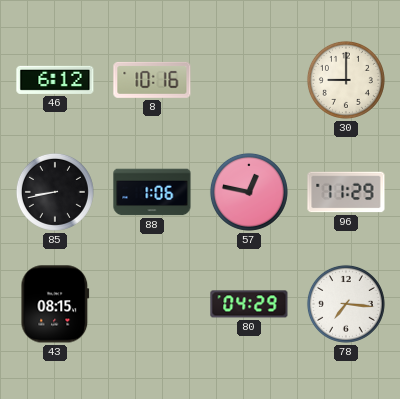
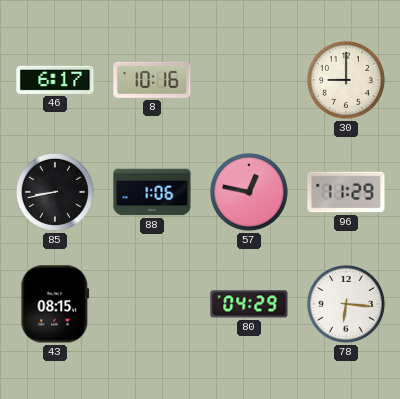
46: 6:12 -> 6:17
78: 7:16 -> 6:16
